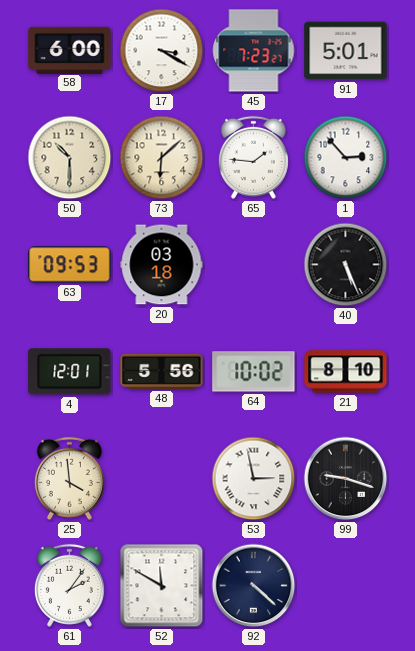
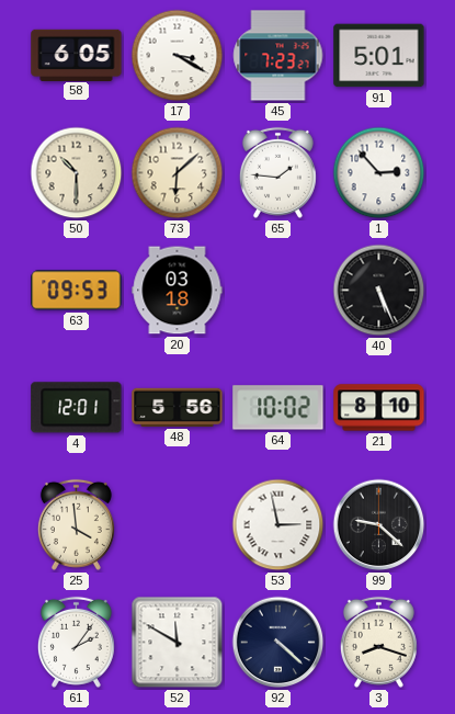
58: 6:00 -> 6:05
99: 9:18 -> 9:22
3: none -> 8:18
